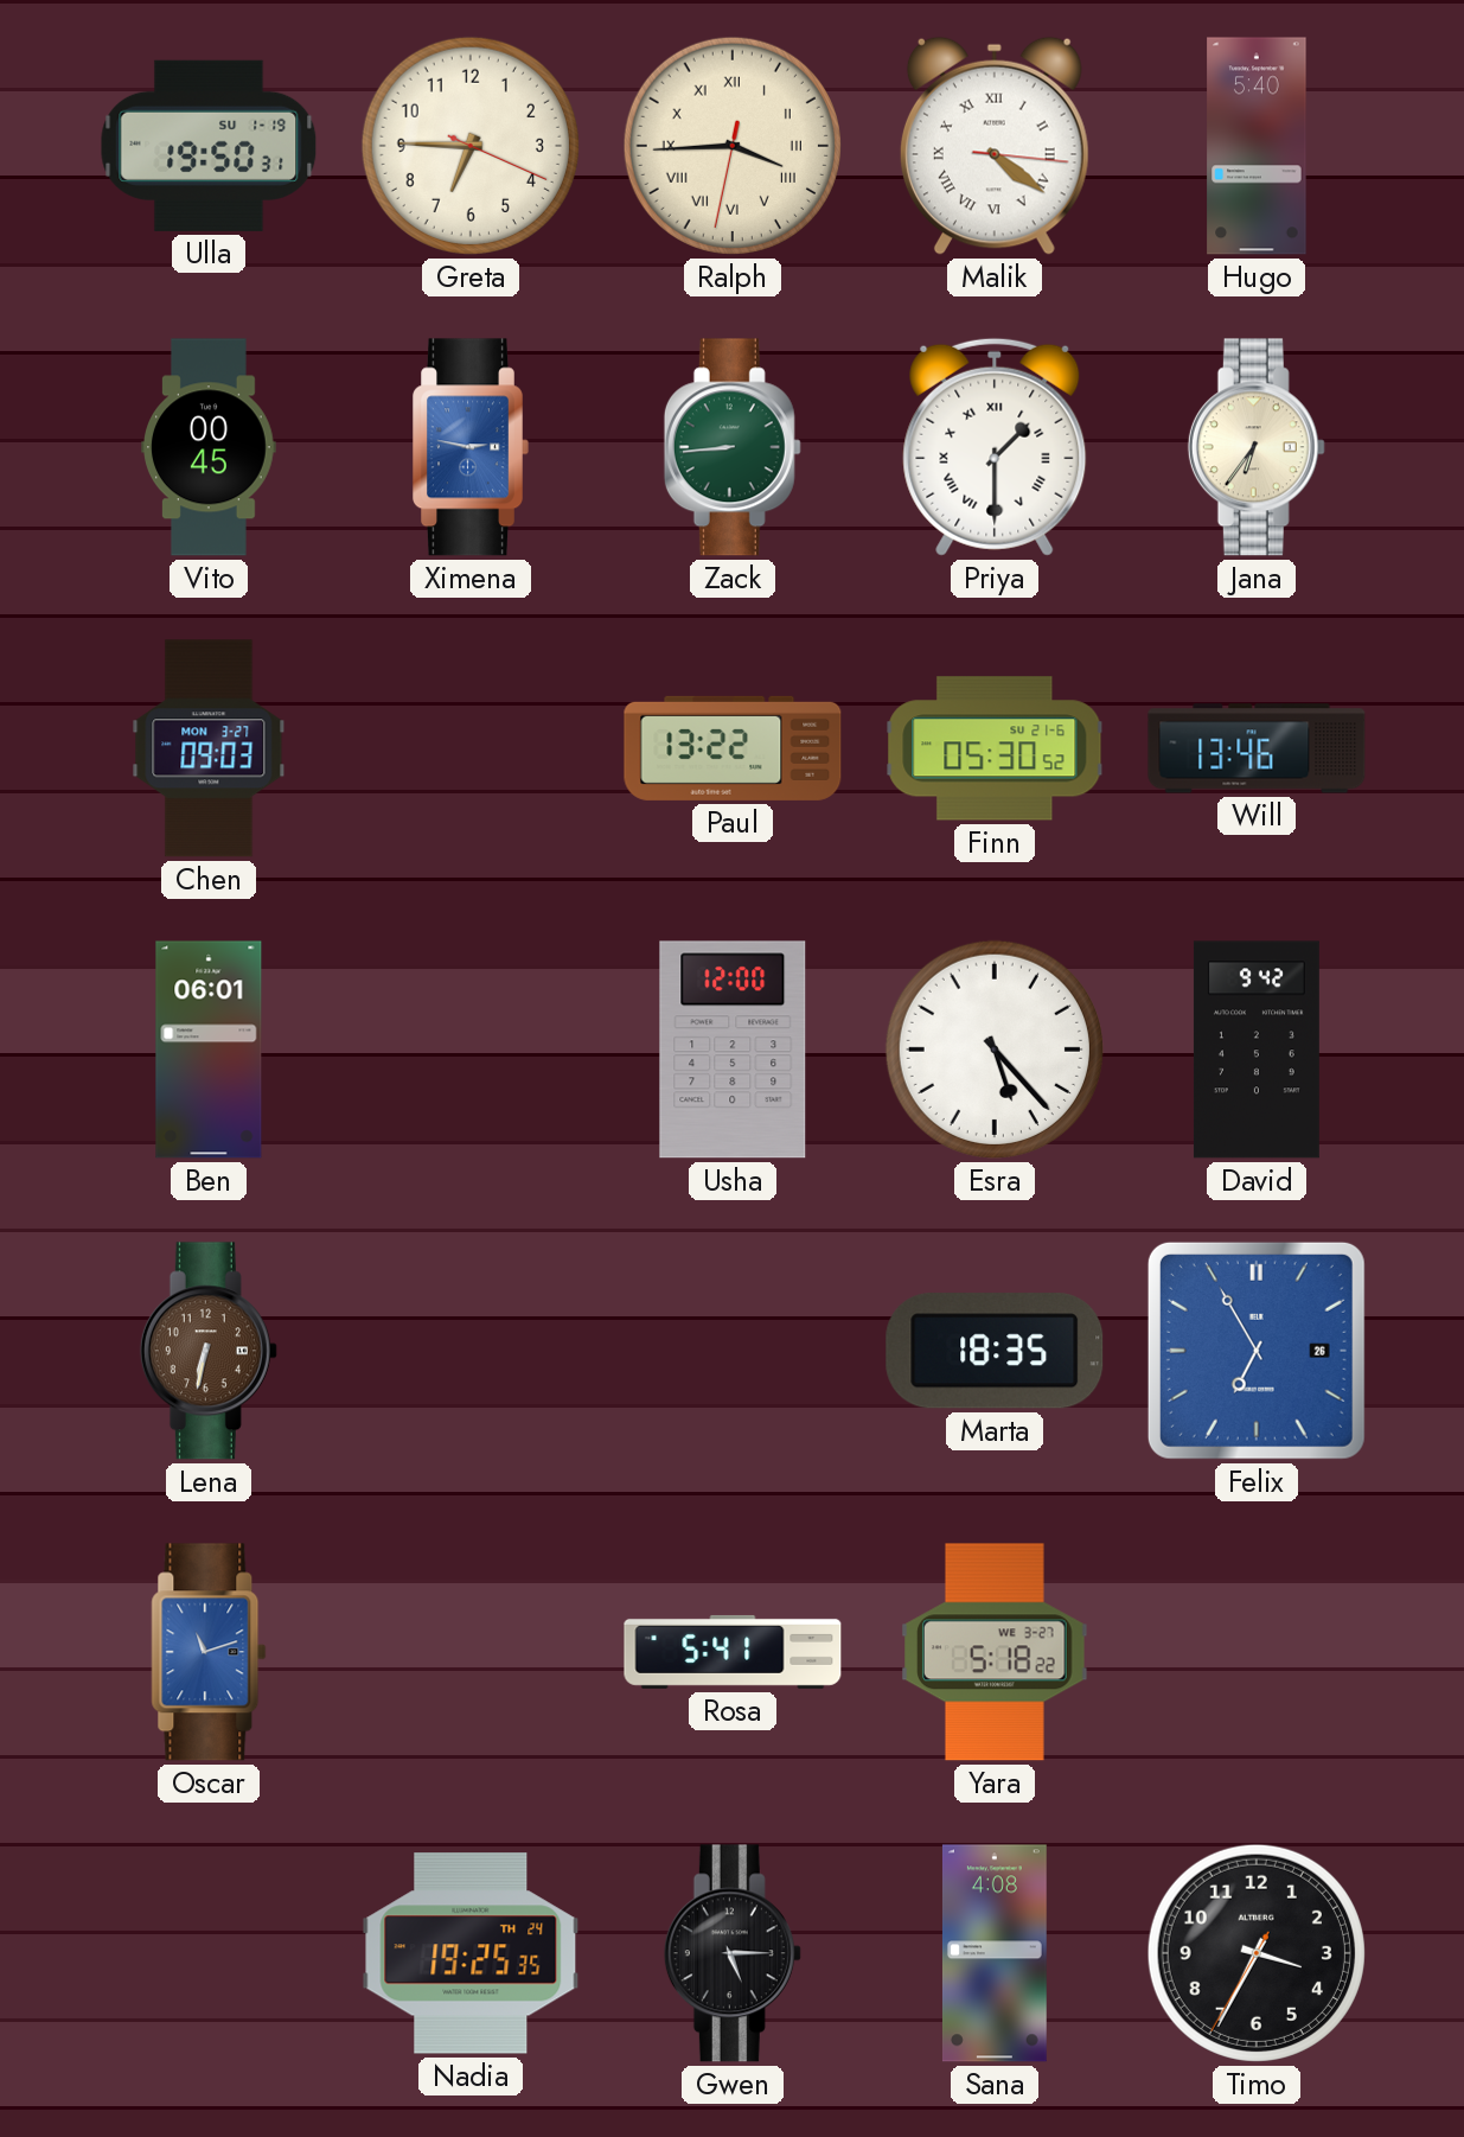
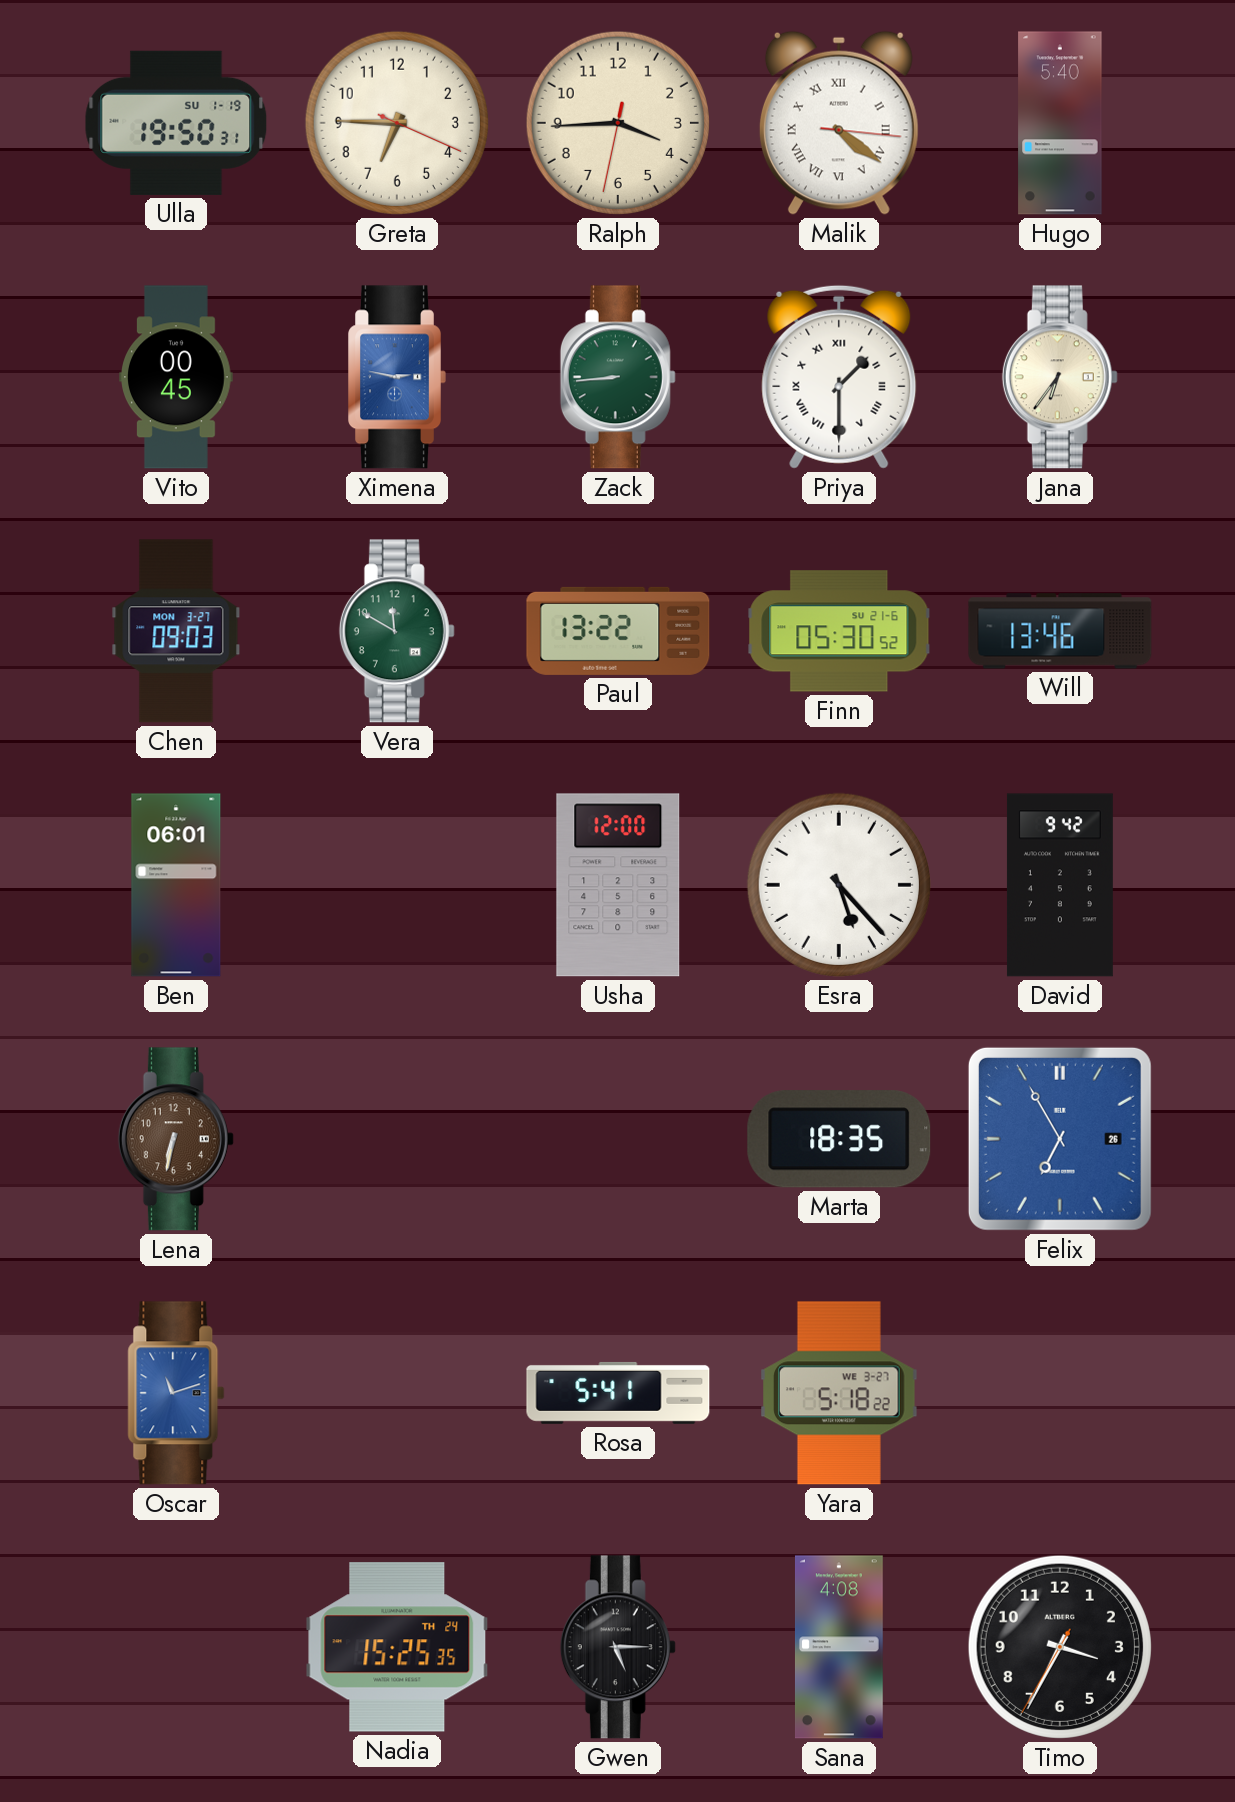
Ralph numerals: Roman -> Arabic
Vera: none -> 11:50
Nadia: 19:25 -> 15:25
